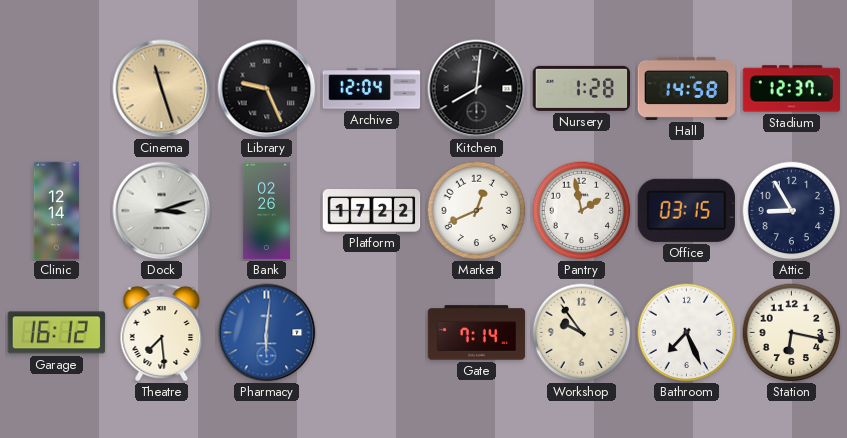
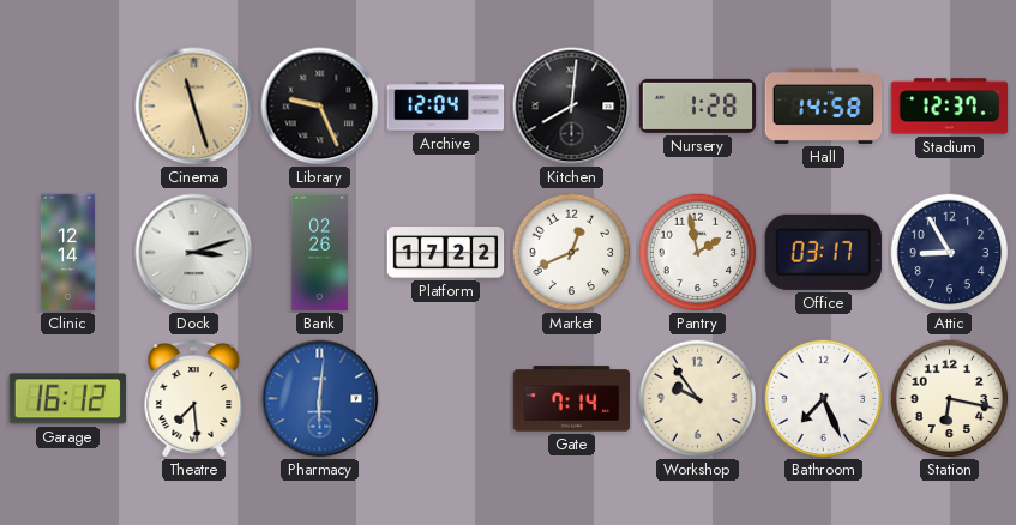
Office: 03:15 -> 03:17
